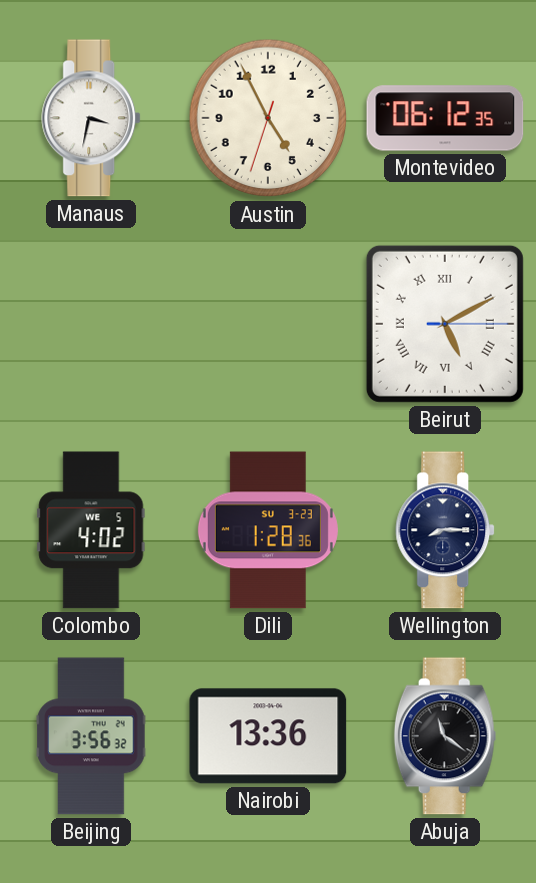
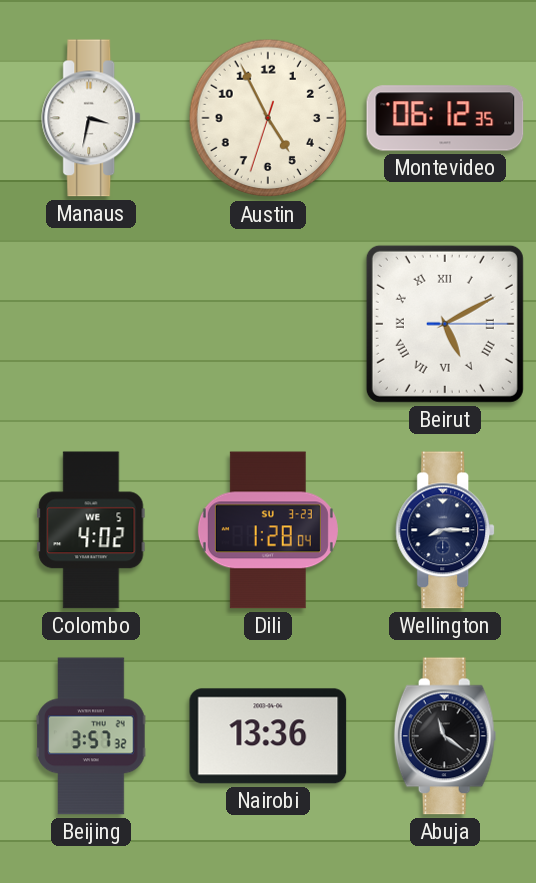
Dili: 1:28:36 -> 1:28:04
Beijing: 3:56 -> 3:57
